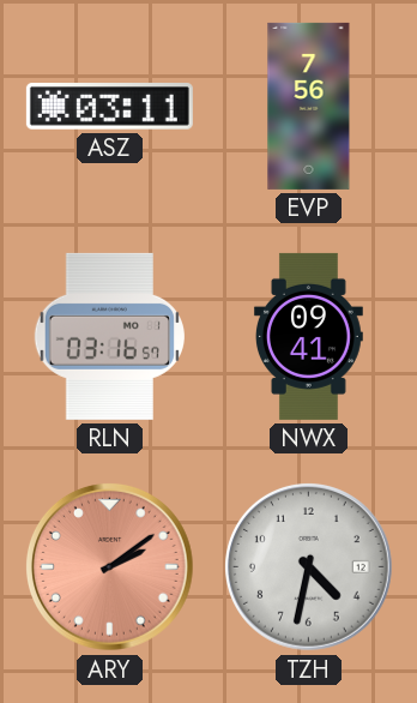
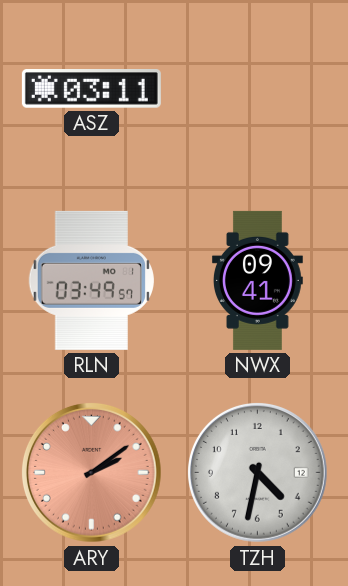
EVP: 7:56 -> none
RLN: 03:16 -> 03:49
